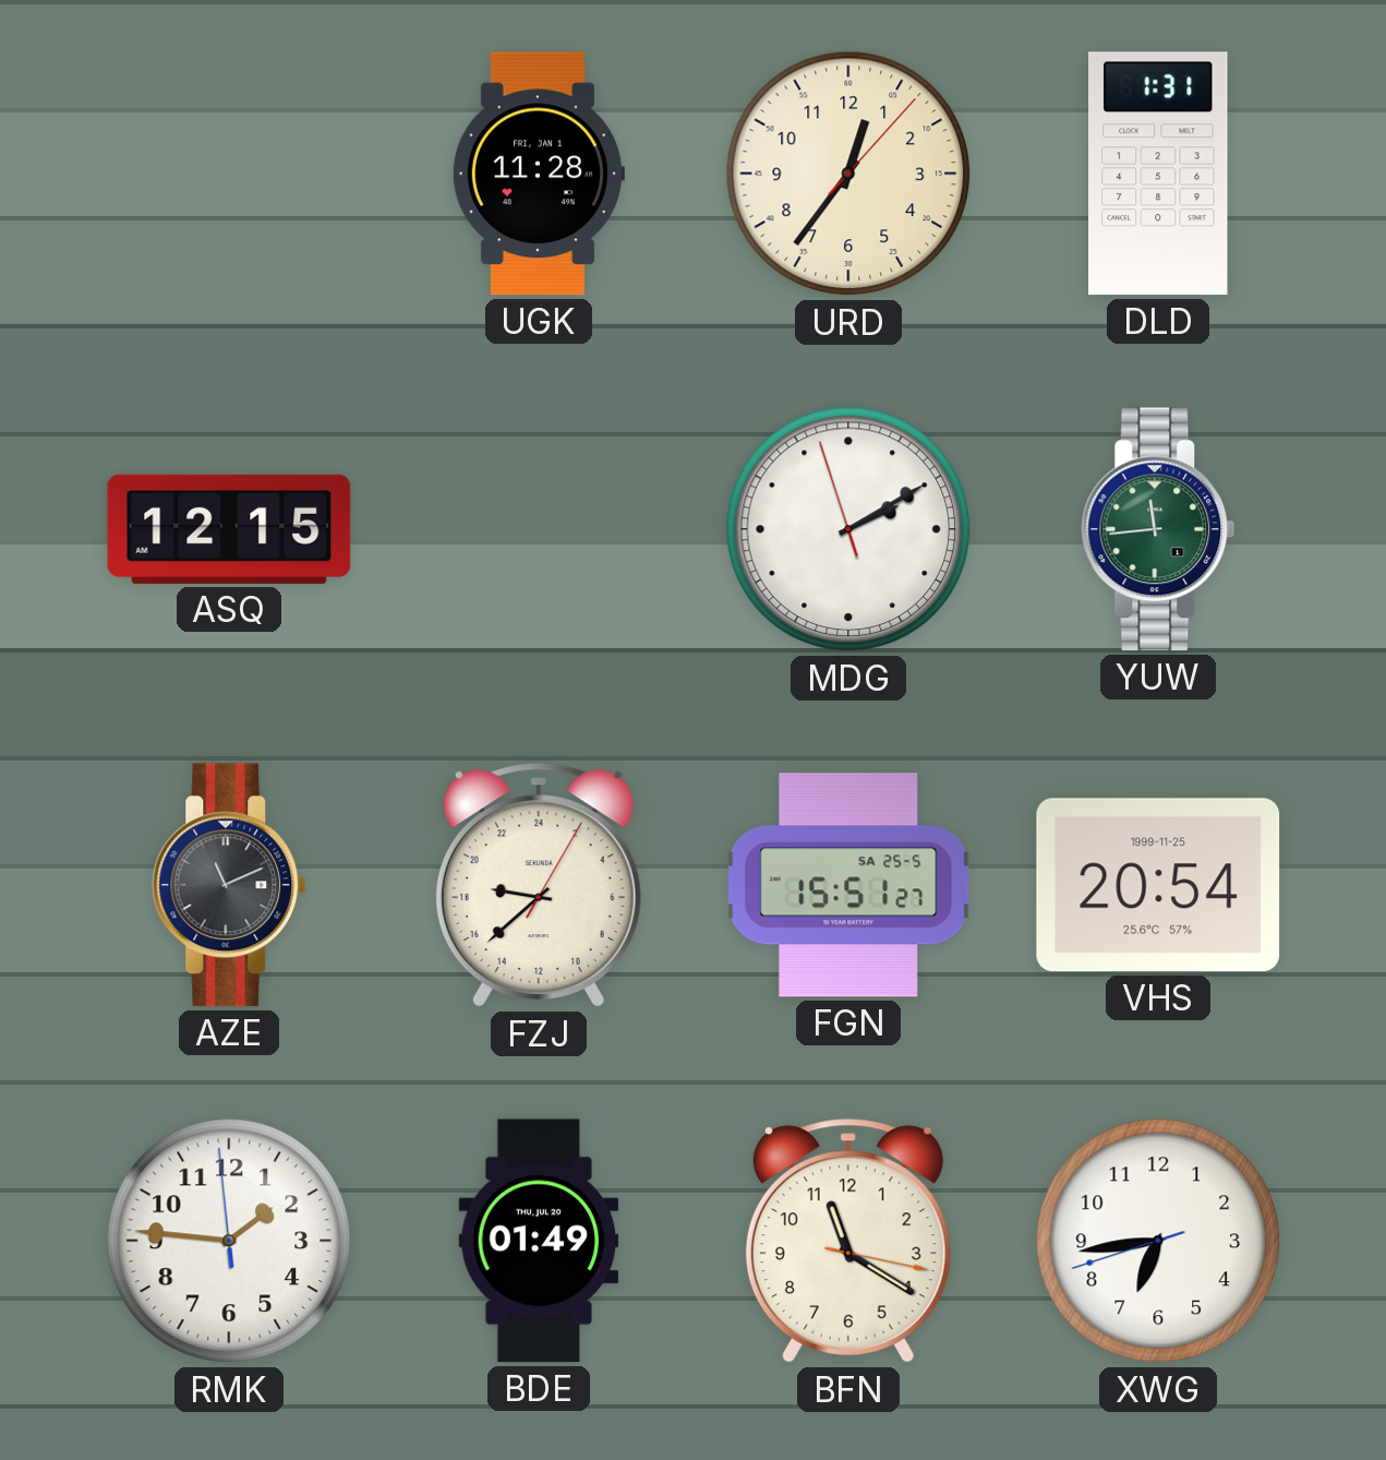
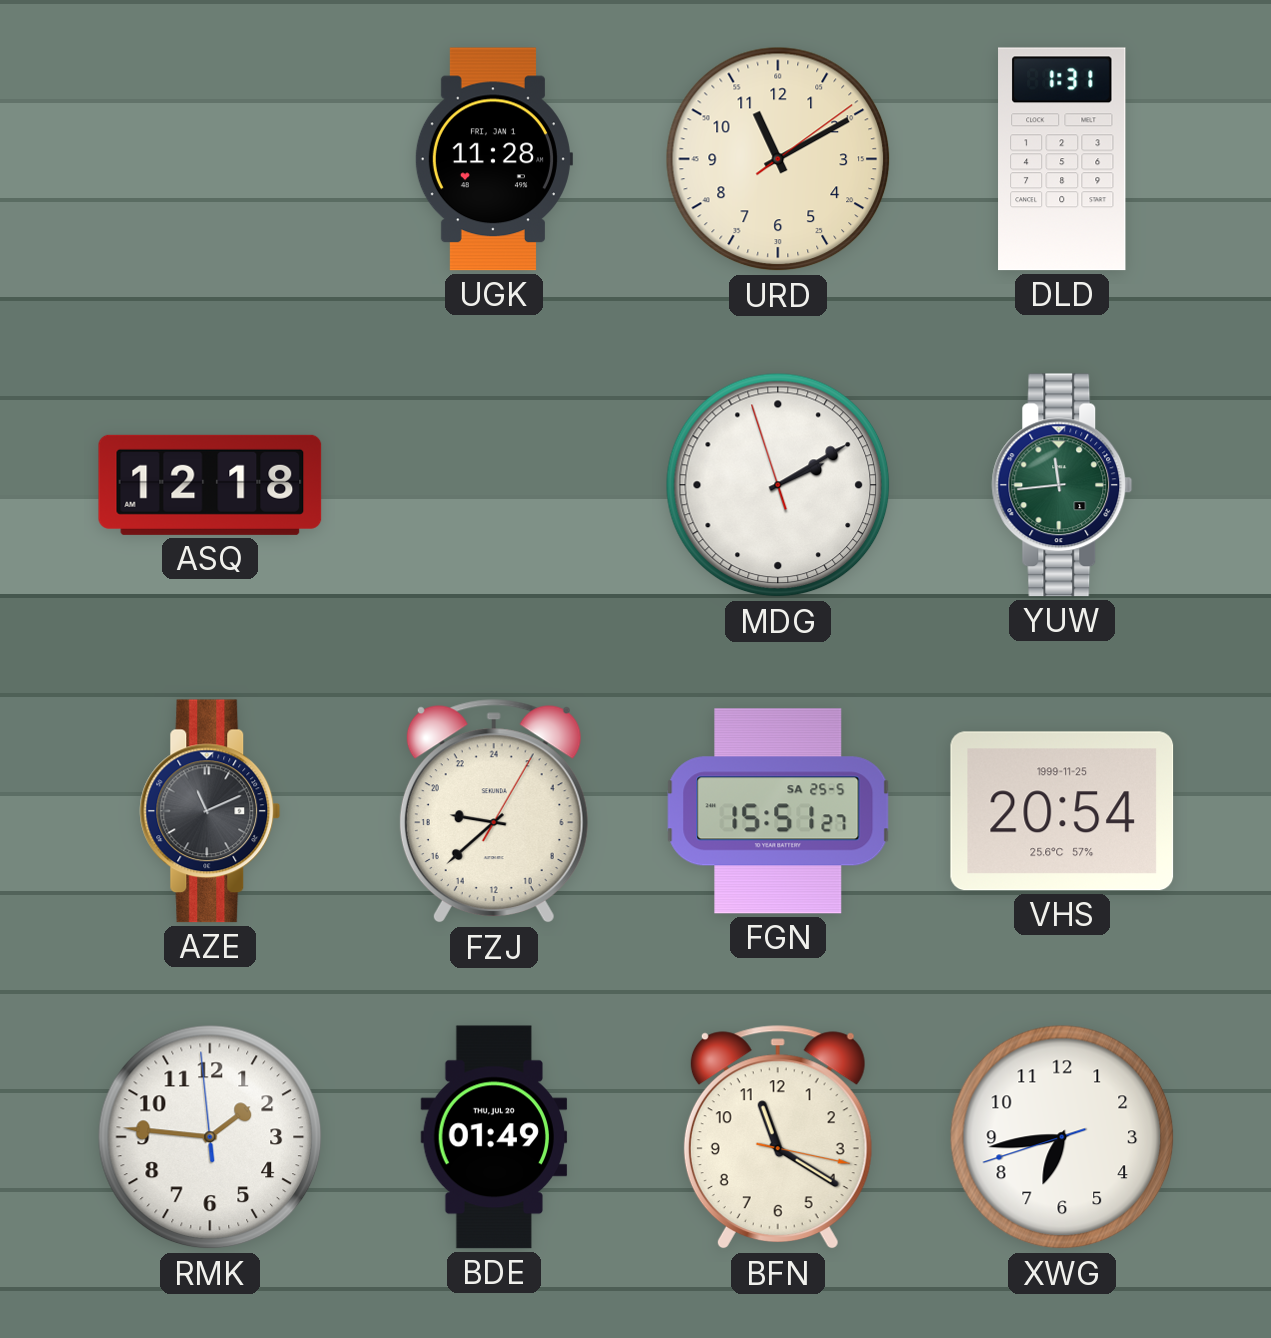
URD: 12:36 -> 11:10
ASQ: 12:15 -> 12:18
